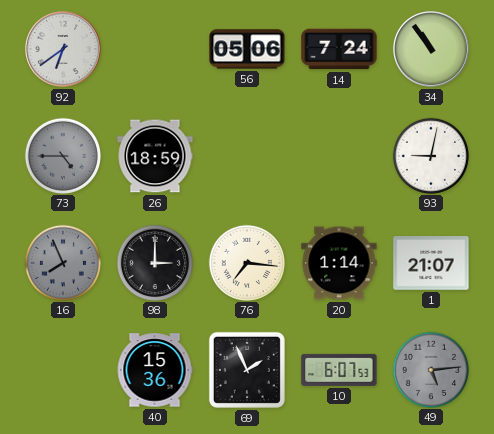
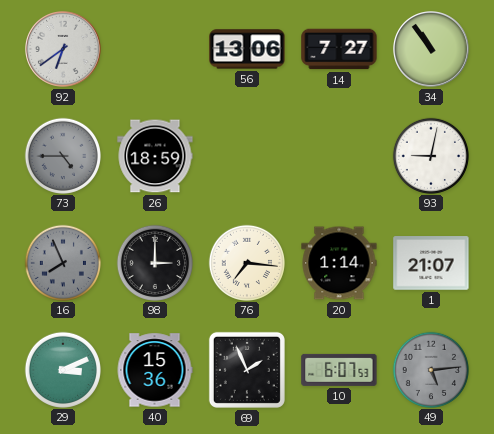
56: 05:06 -> 13:06
14: 7:24 -> 7:27
29: none -> 3:11
